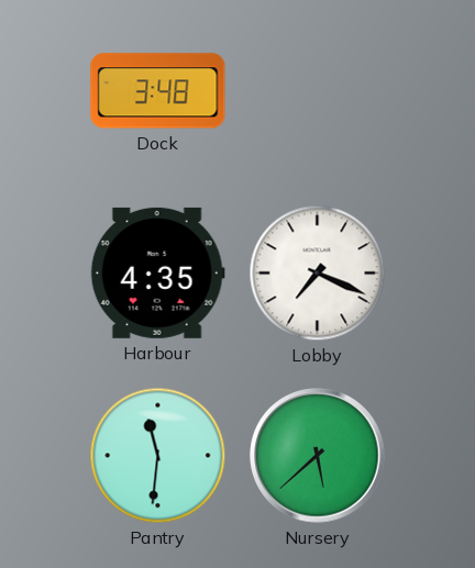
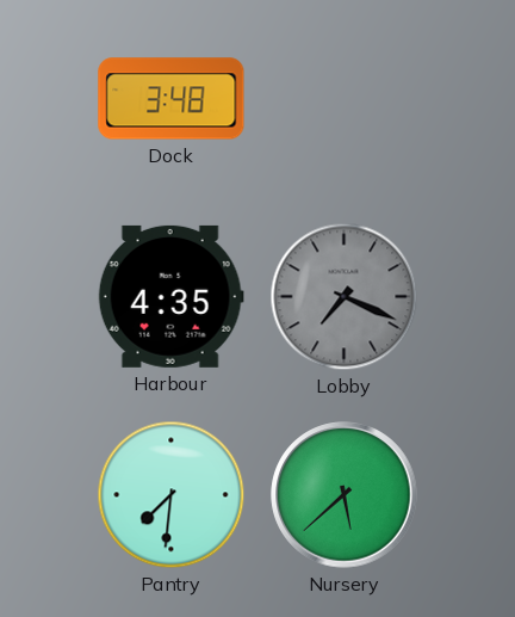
Lobby dial: white -> grey
Pantry: 11:31 -> 7:31
